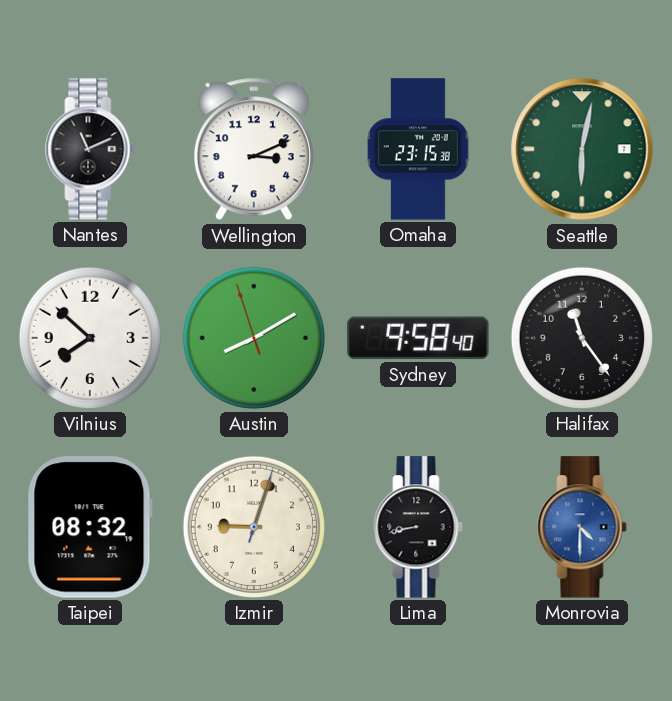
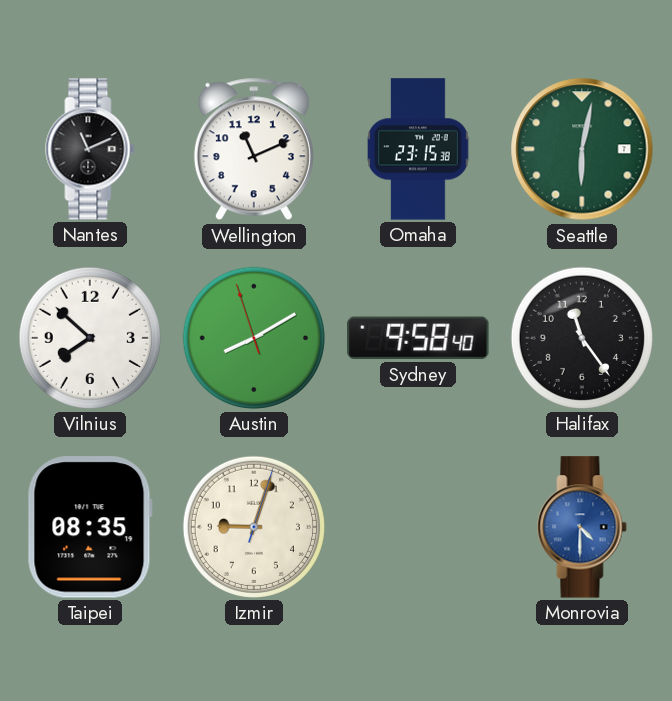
Wellington: 3:11 -> 11:11
Taipei: 08:32 -> 08:35
Lima: 8:43 -> none
